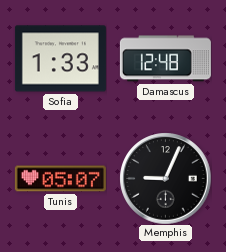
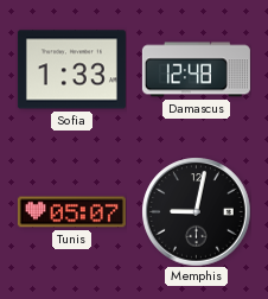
Memphis: 9:04 -> 9:02
